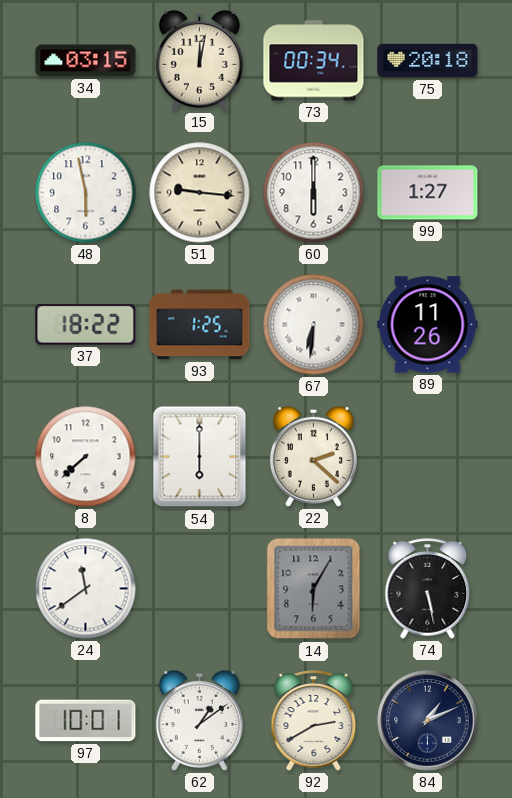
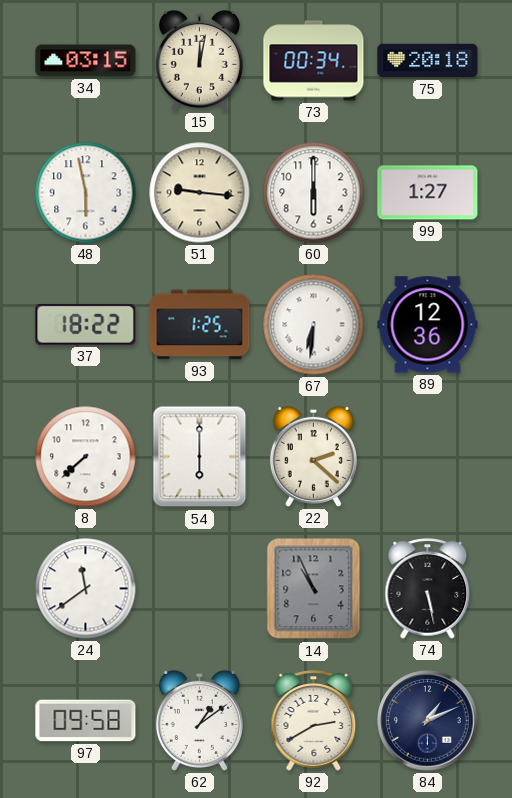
89: 11:26 -> 12:36
14: 6:05 -> 10:56
97: 10:01 -> 09:58
